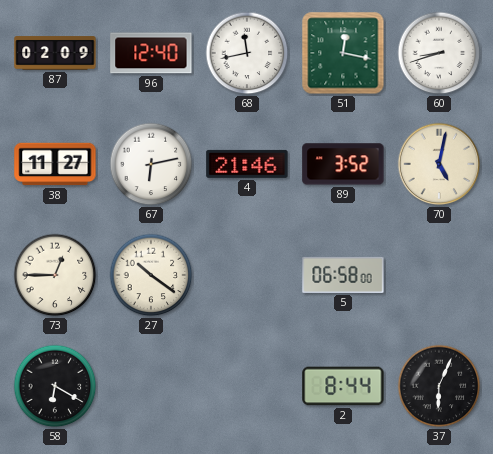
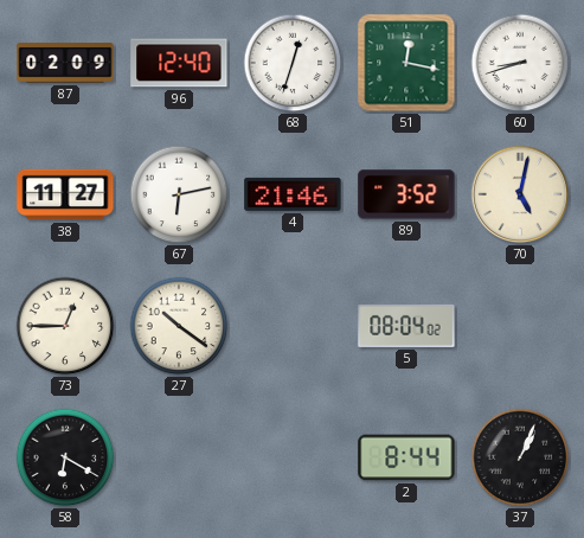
68: 11:43 -> 12:33
5: 06:58 -> 08:04
37: 6:04 -> 1:04
